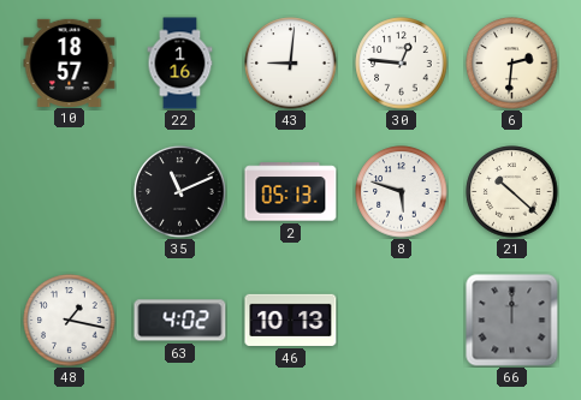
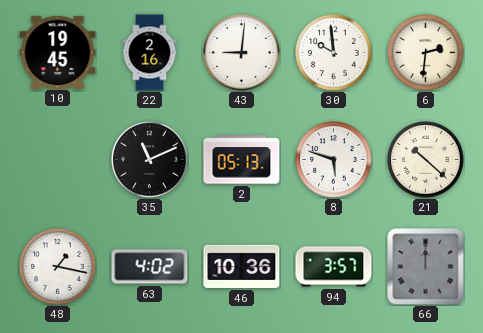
10: 18:57 -> 19:45
22: 1:16 -> 2:16
30: 12:46 -> 9:59
46: 10:13 -> 10:36
94: none -> 3:57
